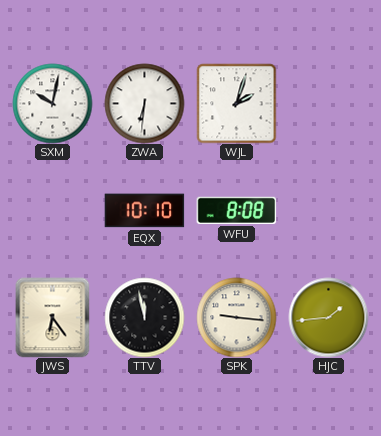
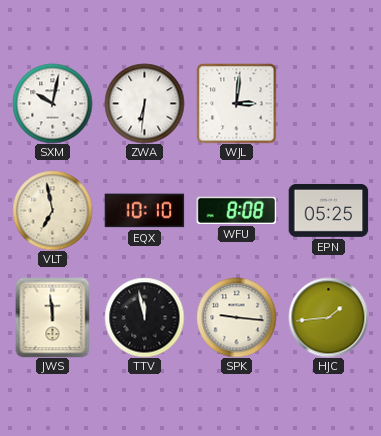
WJL: 2:03 -> 3:01
VLT: none -> 6:58
EPN: none -> 05:25
JWS: 6:24 -> 11:59
